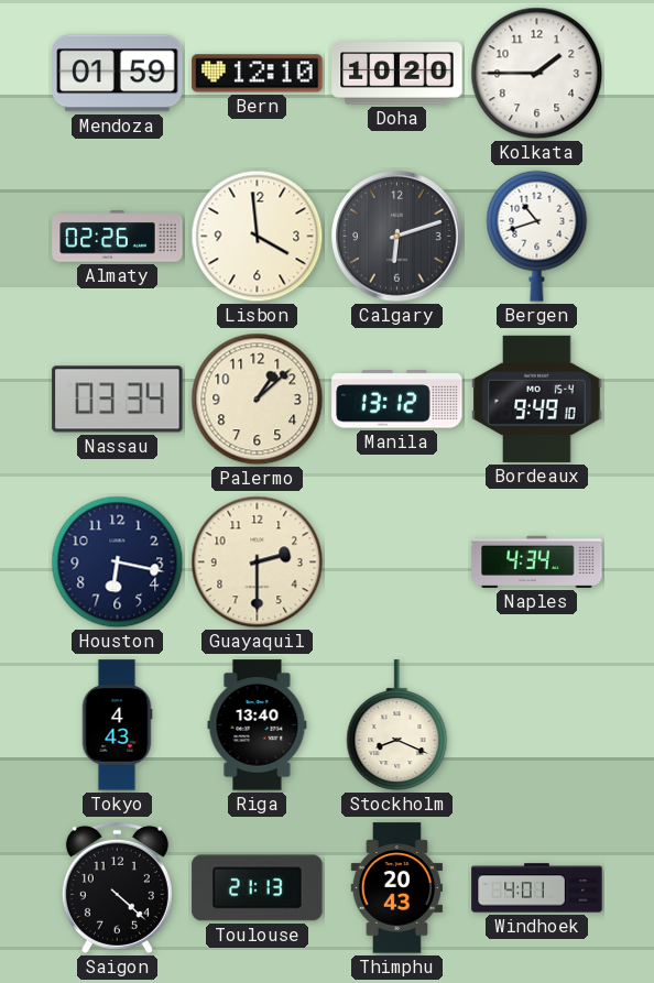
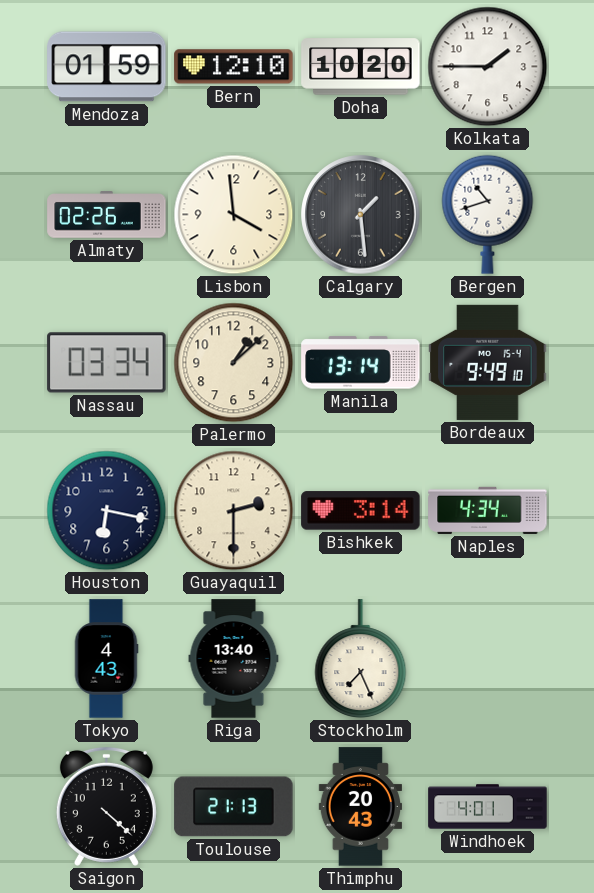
Calgary: 6:12 -> 1:29
Manila: 13:12 -> 13:14
Bishkek: none -> 3:14
Stockholm: 8:19 -> 7:26
